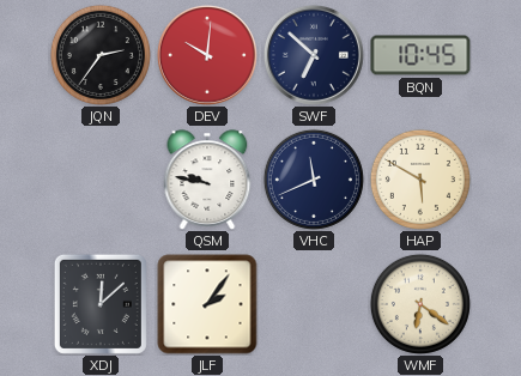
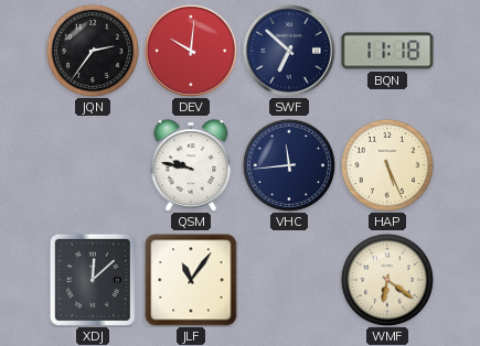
BQN: 10:45 -> 11:18
VHC: 11:41 -> 11:44
HAP: 5:50 -> 5:26
JLF: 2:06 -> 11:06
